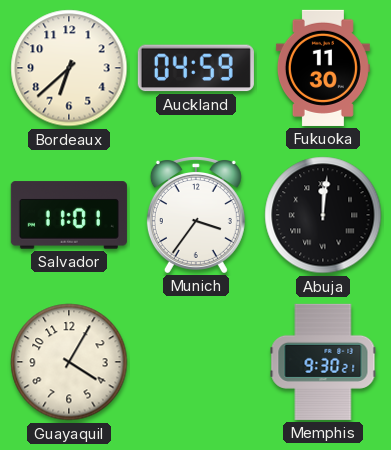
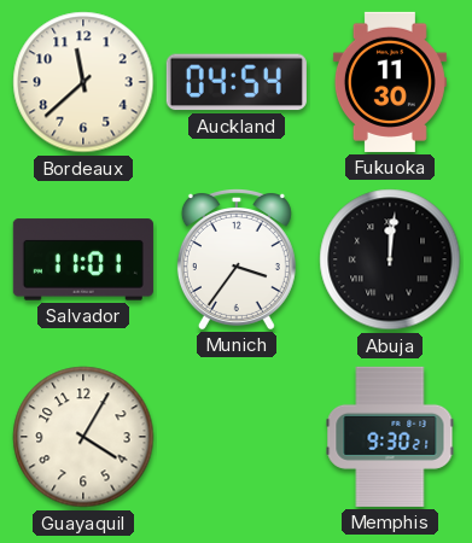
Bordeaux: 6:38 -> 11:38
Auckland: 04:59 -> 04:54
